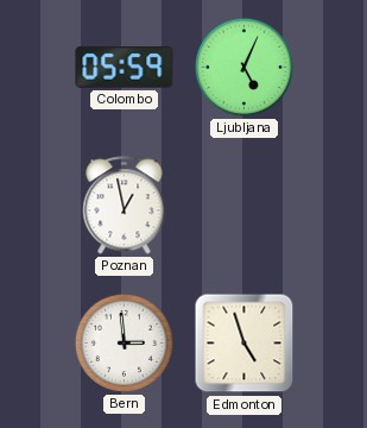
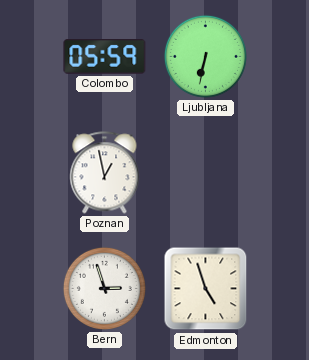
Ljubljana: 5:04 -> 6:32
Bern: 2:59 -> 2:57
